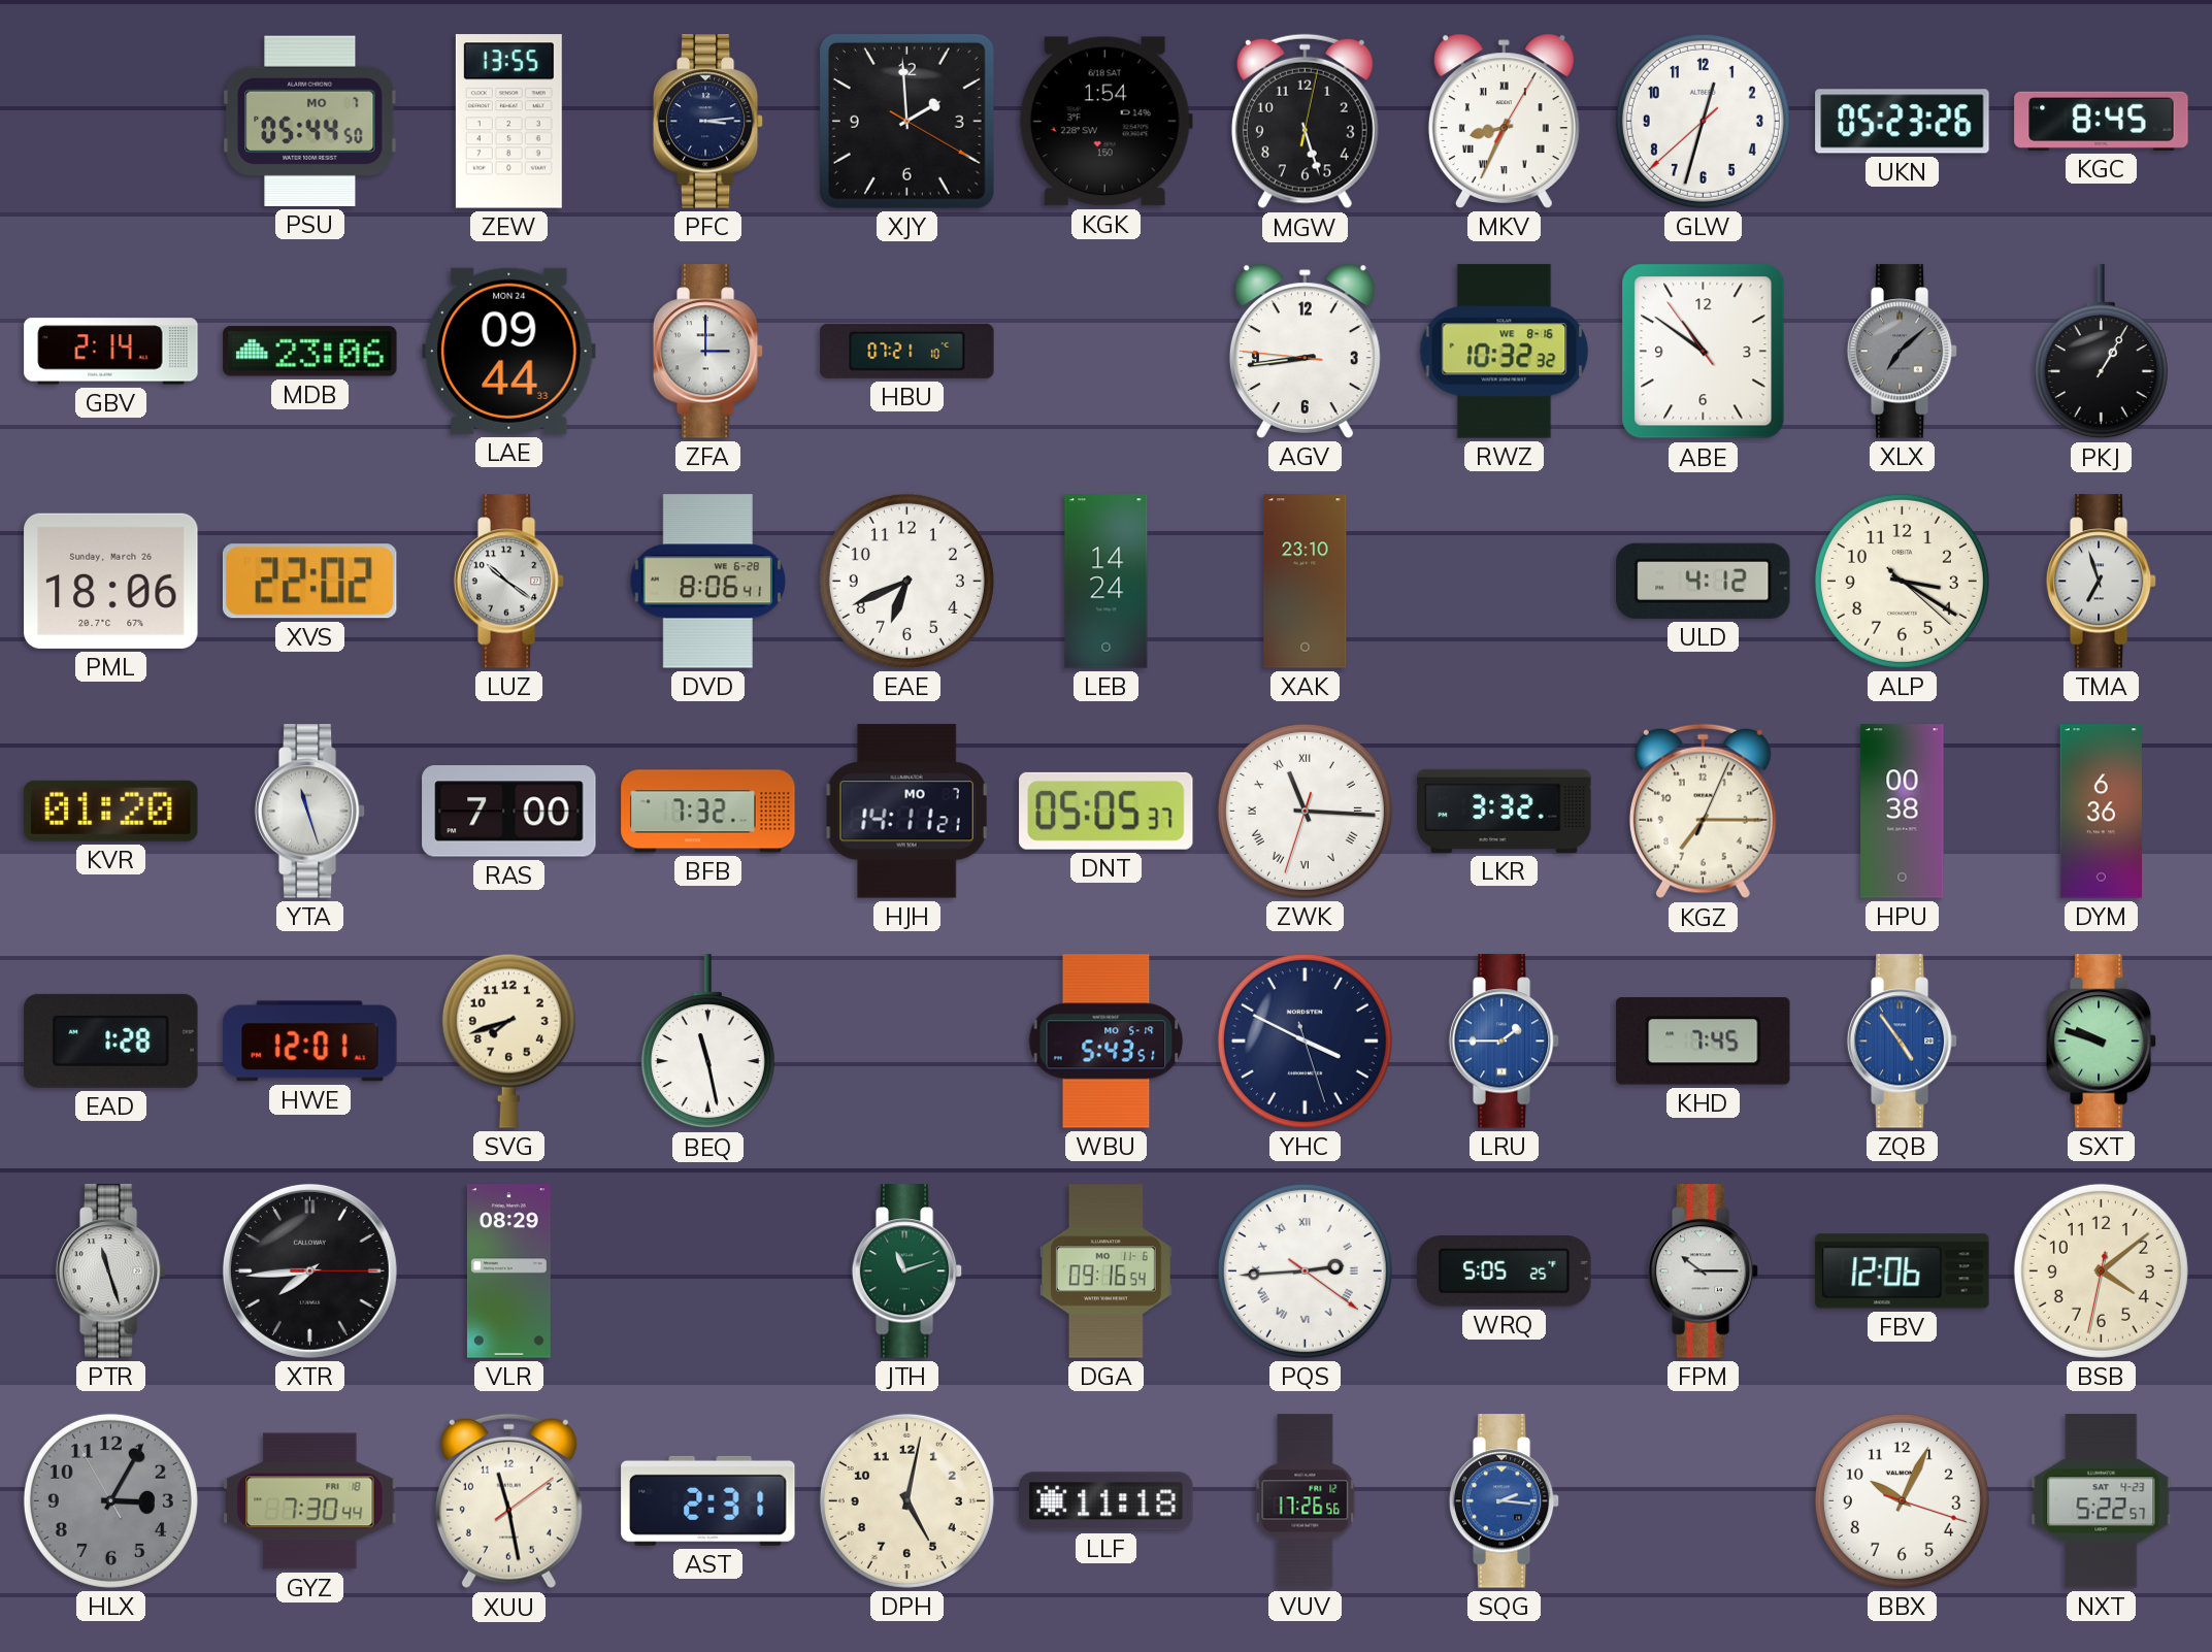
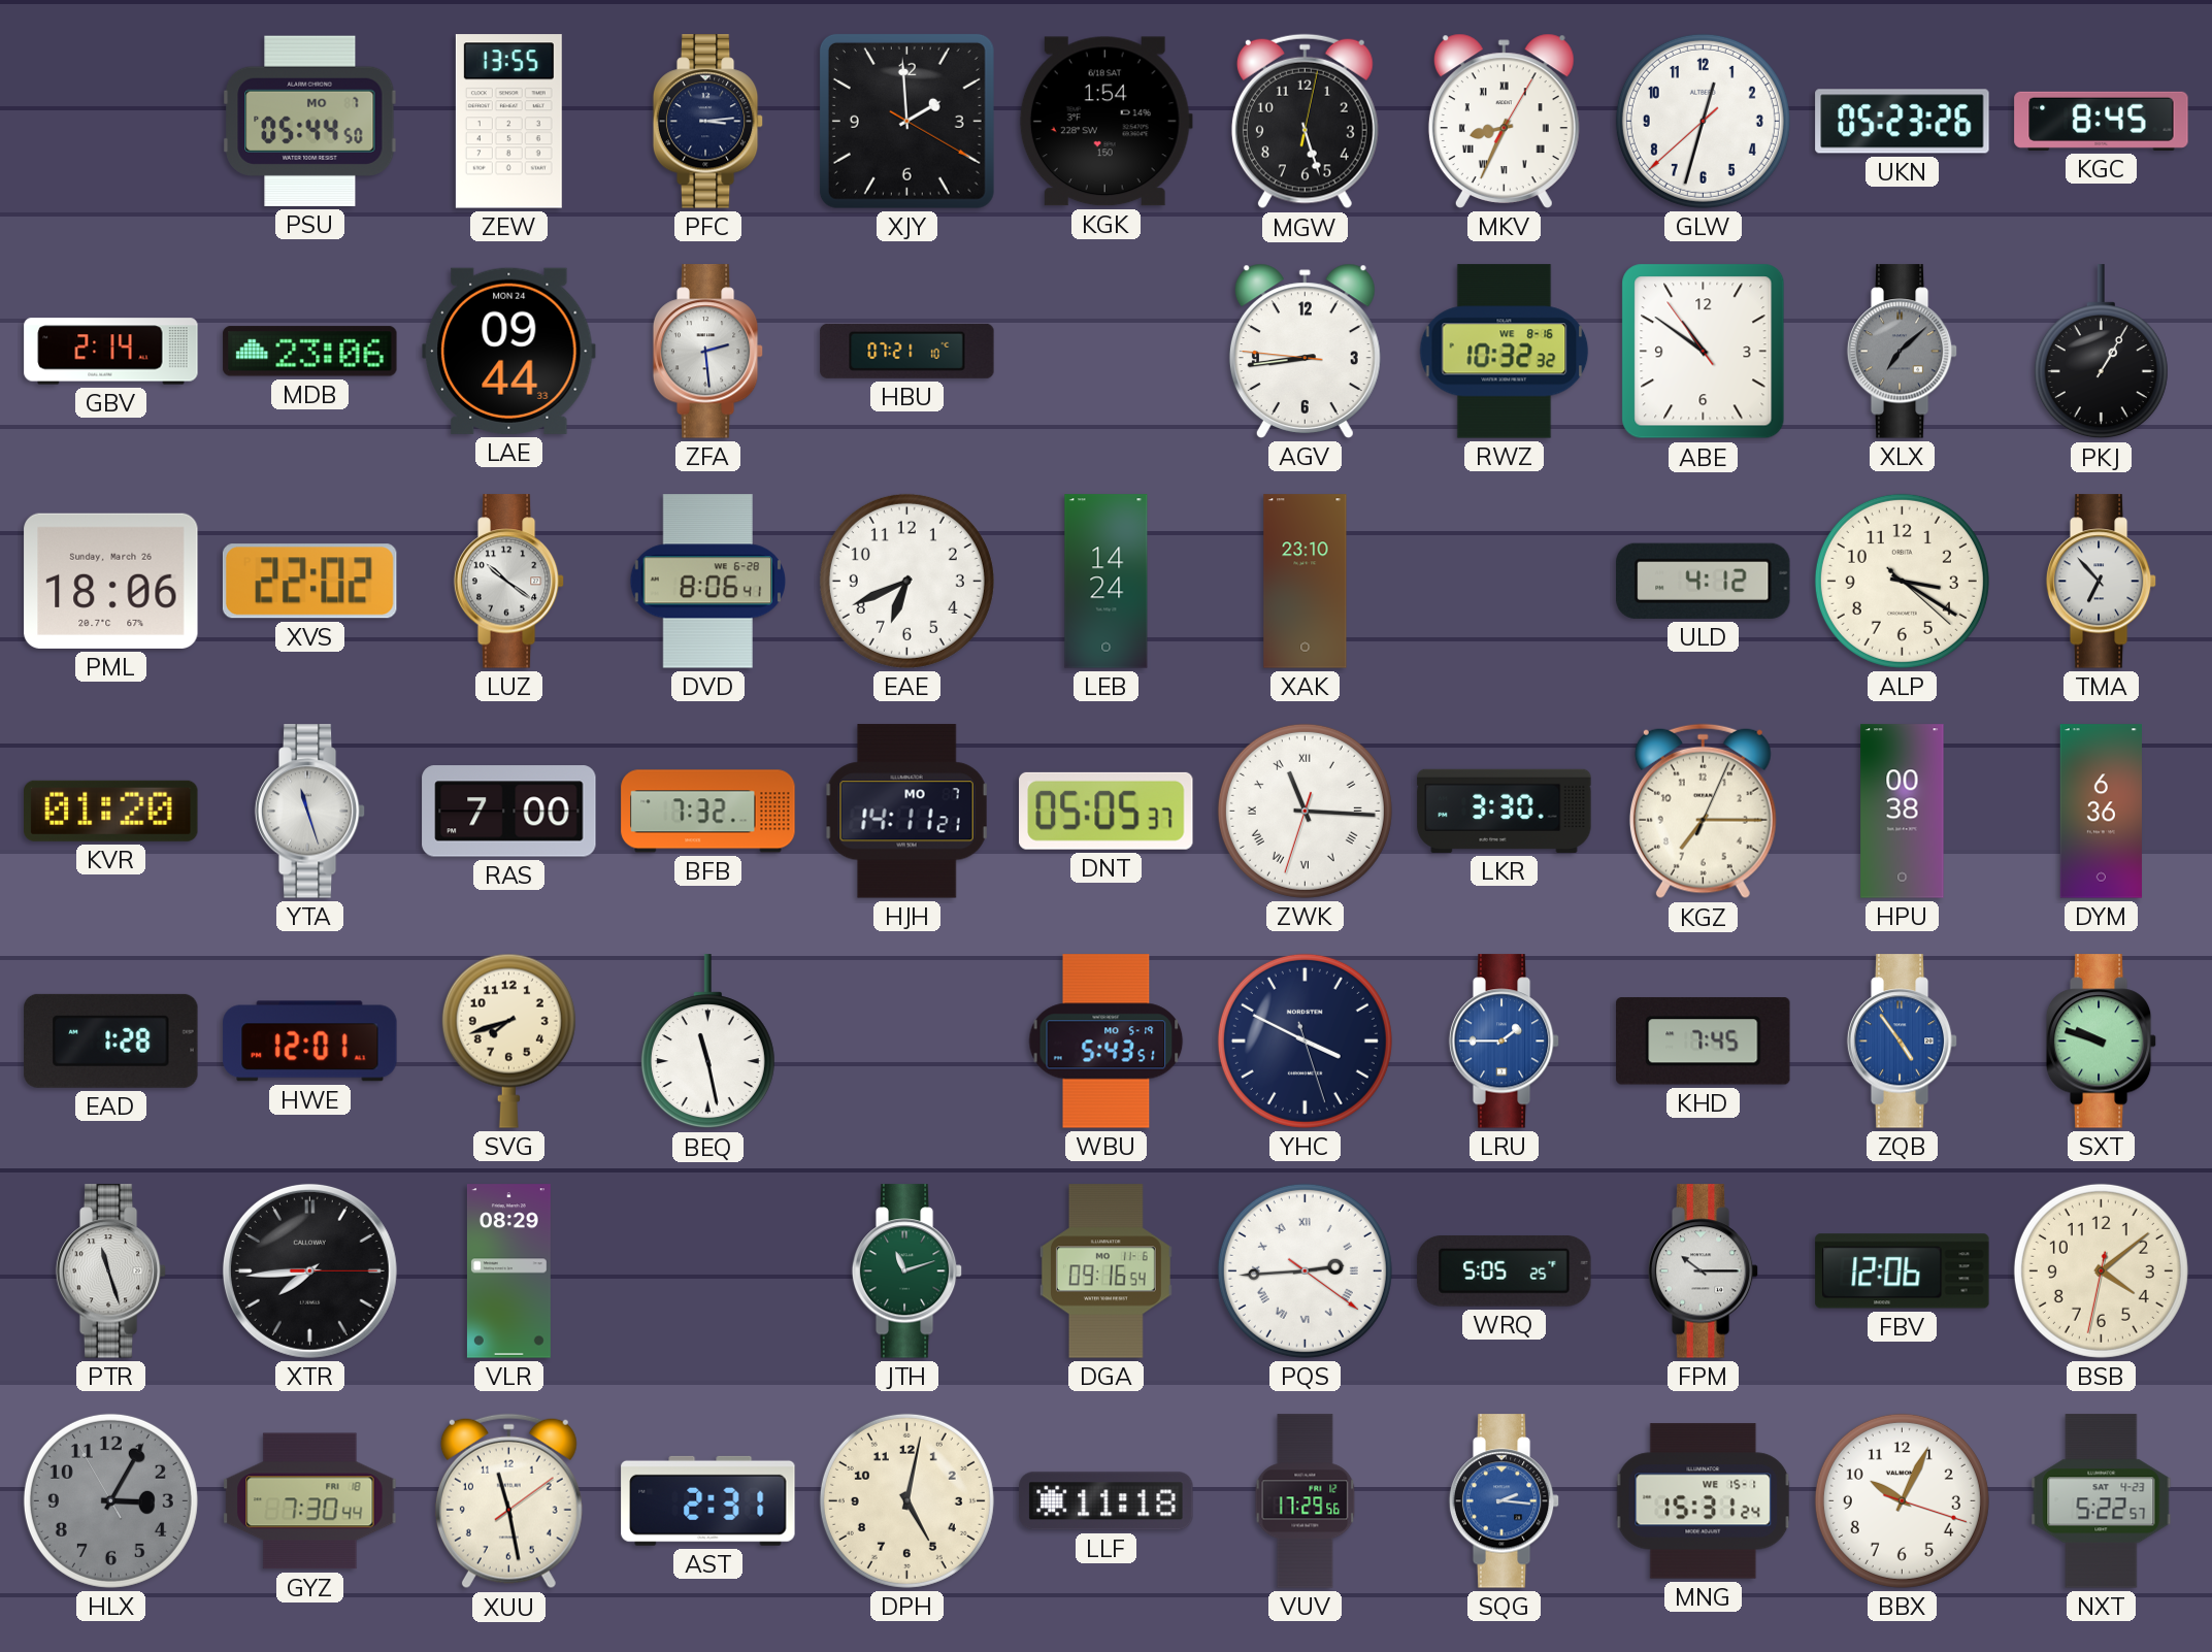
ZFA: 3:00 -> 2:29
TMA: 6:57 -> 6:53
LKR: 3:32 -> 3:30
VUV: 17:26 -> 17:29
MNG: none -> 15:31
